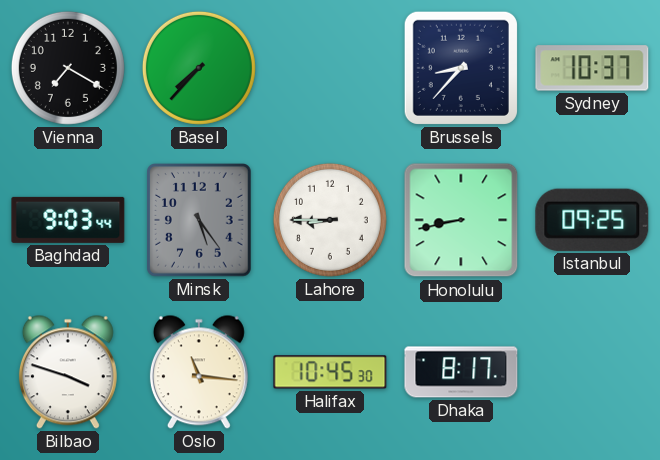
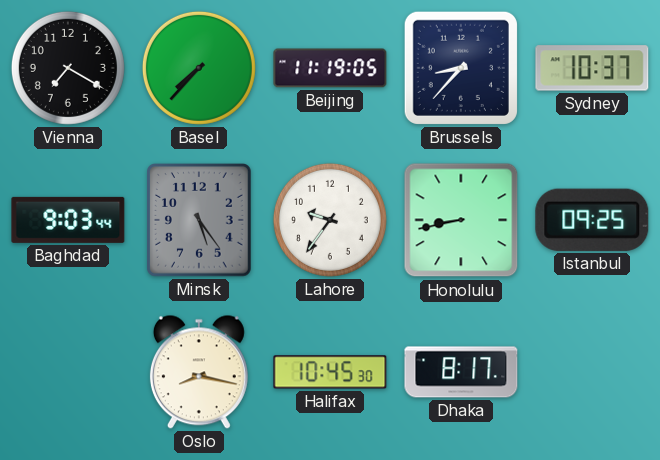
Beijing: none -> 11:19
Lahore: 8:45 -> 9:36
Bilbao: 3:48 -> none
Oslo: 11:16 -> 8:17
